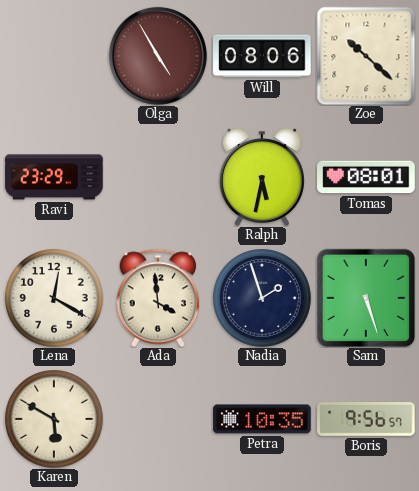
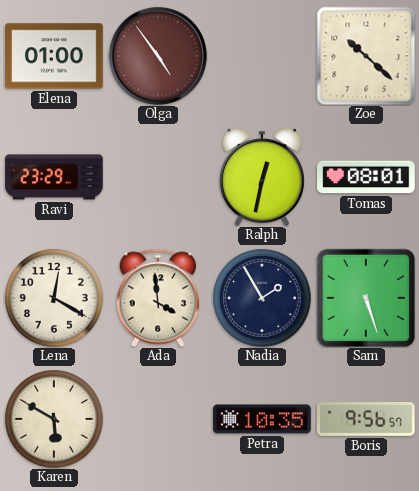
Elena: none -> 01:00
Olga: 4:55 -> 4:54
Will: 08:06 -> none
Ralph: 5:32 -> 12:32
Nadia: 1:57 -> 1:55
